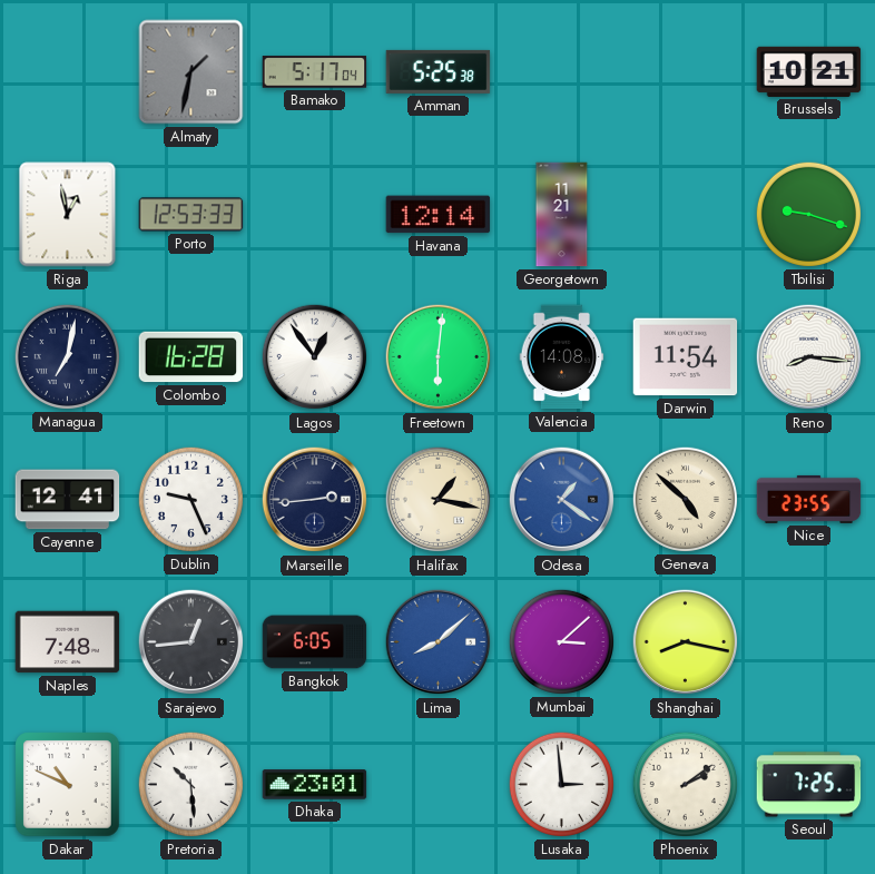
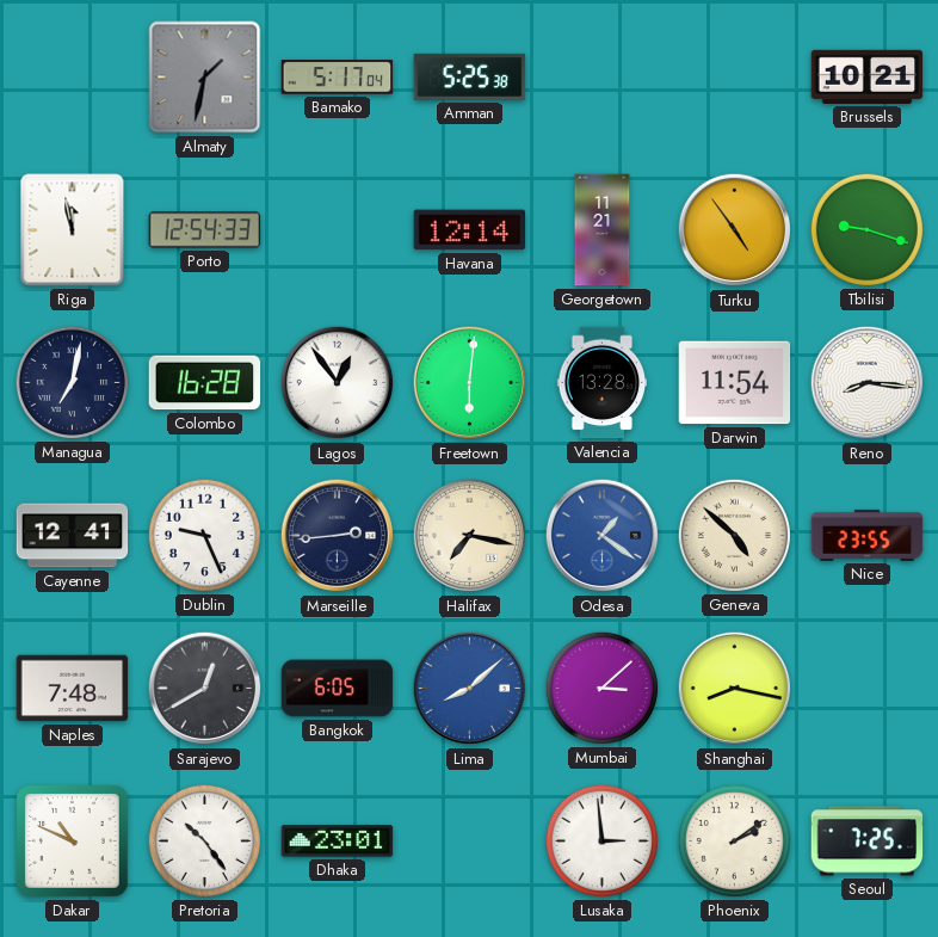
Riga: 12:58 -> 11:58
Porto: 12:53 -> 12:54
Turku: none -> 4:54
Valencia: 14:08 -> 13:28
Halifax: 1:17 -> 7:17
Sarajevo: 12:44 -> 12:40
Pretoria: 10:29 -> 10:24
